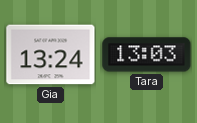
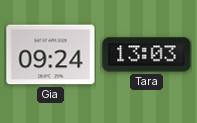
Gia: 13:24 -> 09:24
